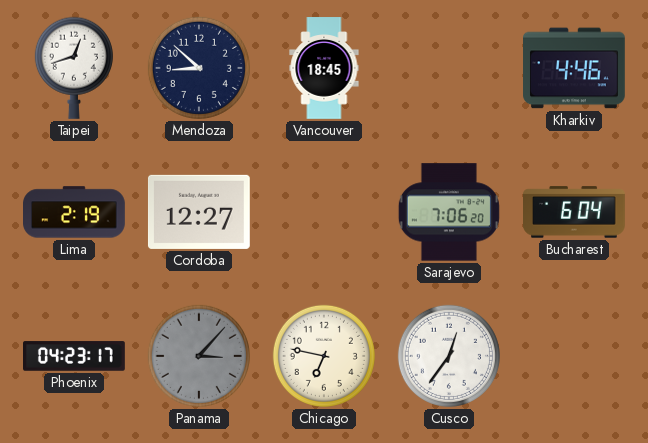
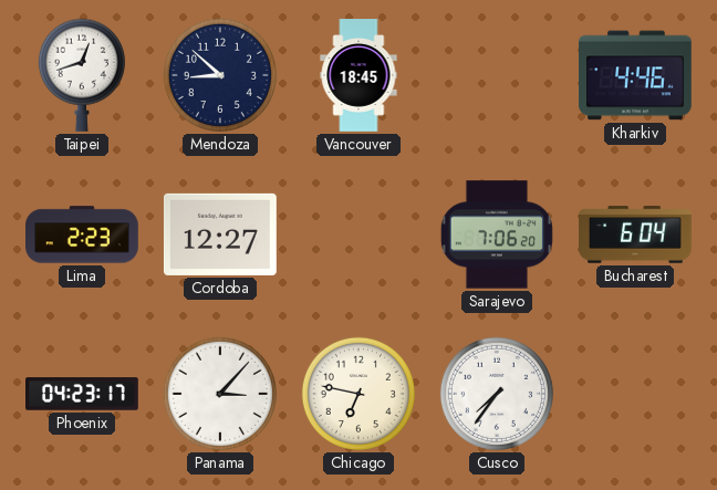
Lima: 2:19 -> 2:23
Panama dial: grey -> white
Cusco: 12:36 -> 7:36
